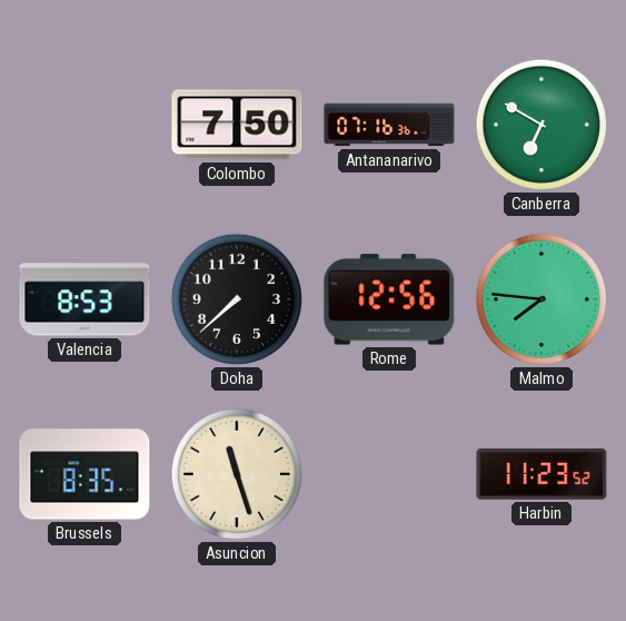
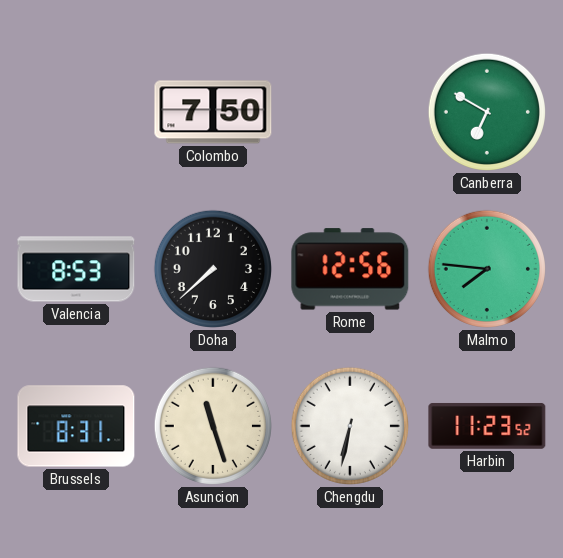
Antananarivo: 07:16 -> none
Brussels: 8:35 -> 8:31
Chengdu: none -> 6:32
